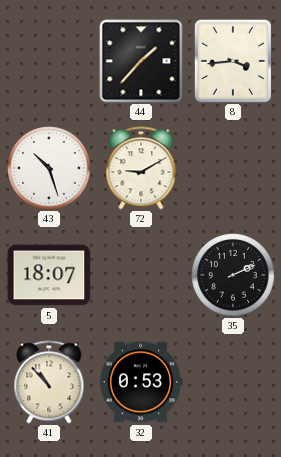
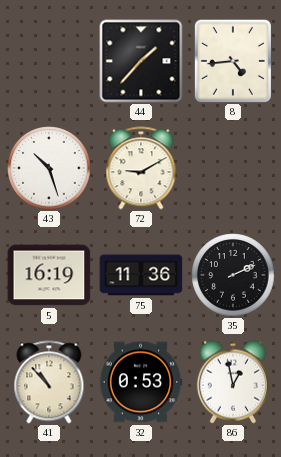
8: 3:44 -> 4:44
5: 18:07 -> 16:19
75: none -> 11:36
86: none -> 12:58
